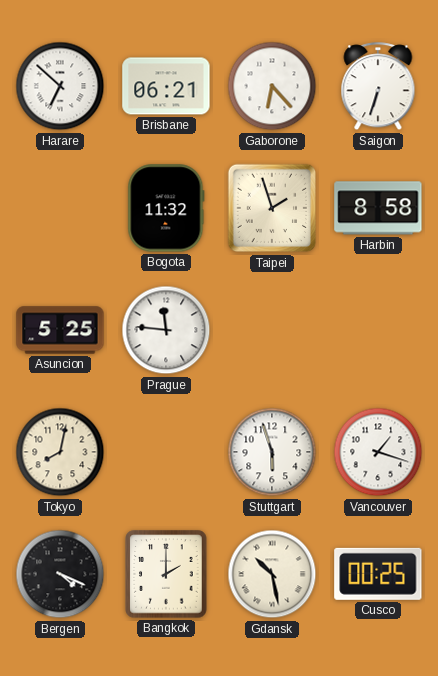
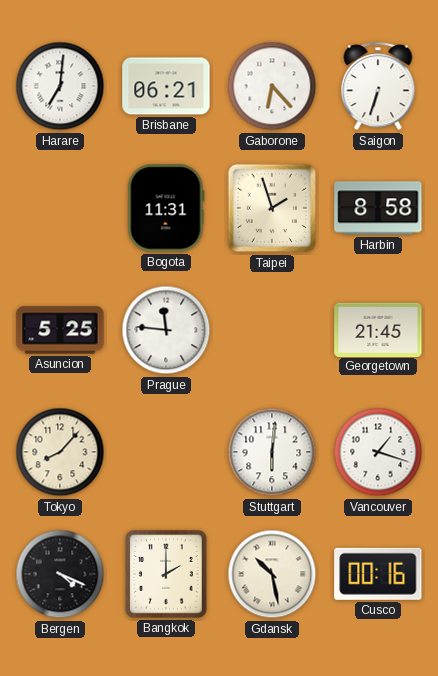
Harare: 6:52 -> 7:01
Bogota: 11:32 -> 11:31
Georgetown: none -> 21:45
Tokyo: 8:02 -> 8:07
Stuttgart: 5:57 -> 6:01
Cusco: 00:25 -> 00:16
